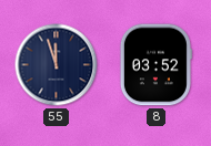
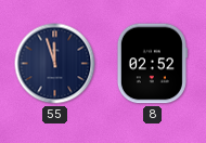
8: 03:52 -> 02:52
